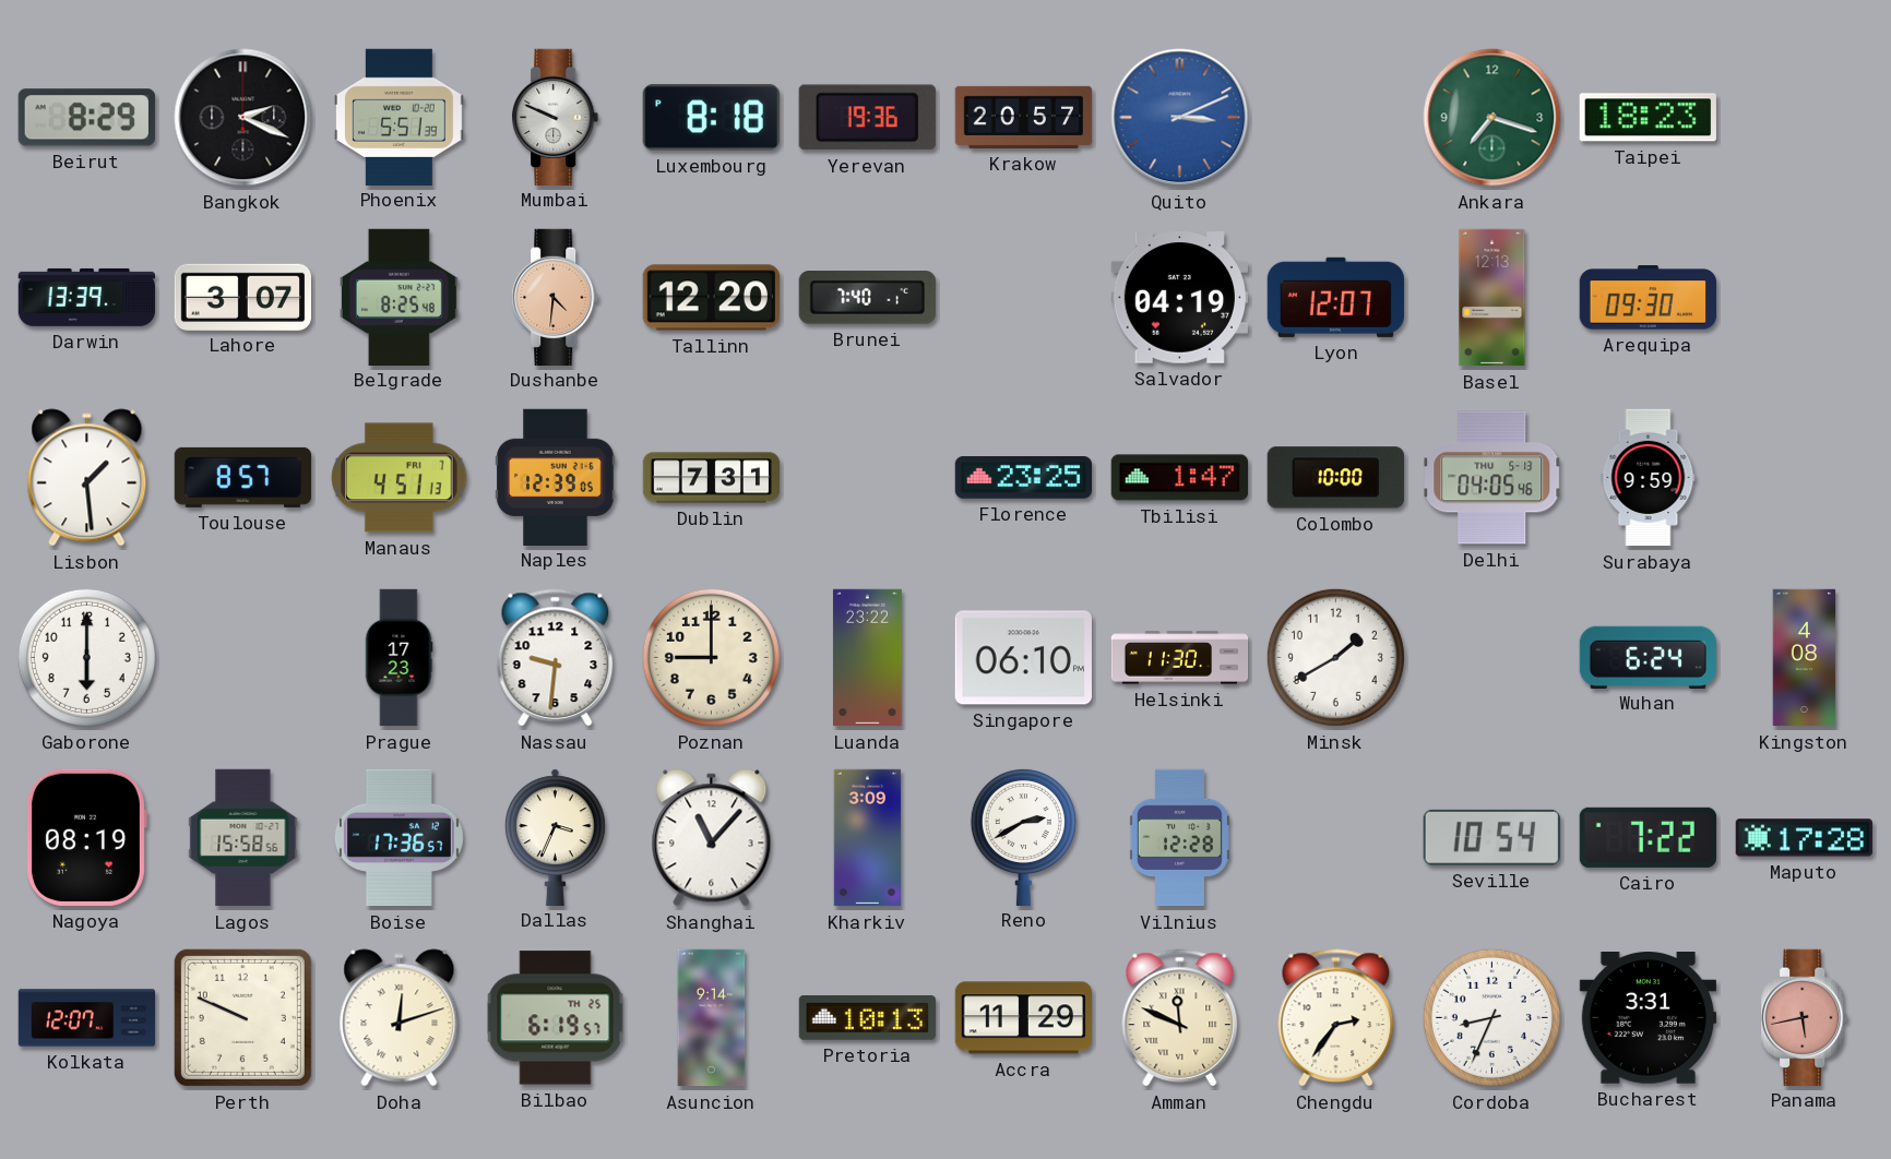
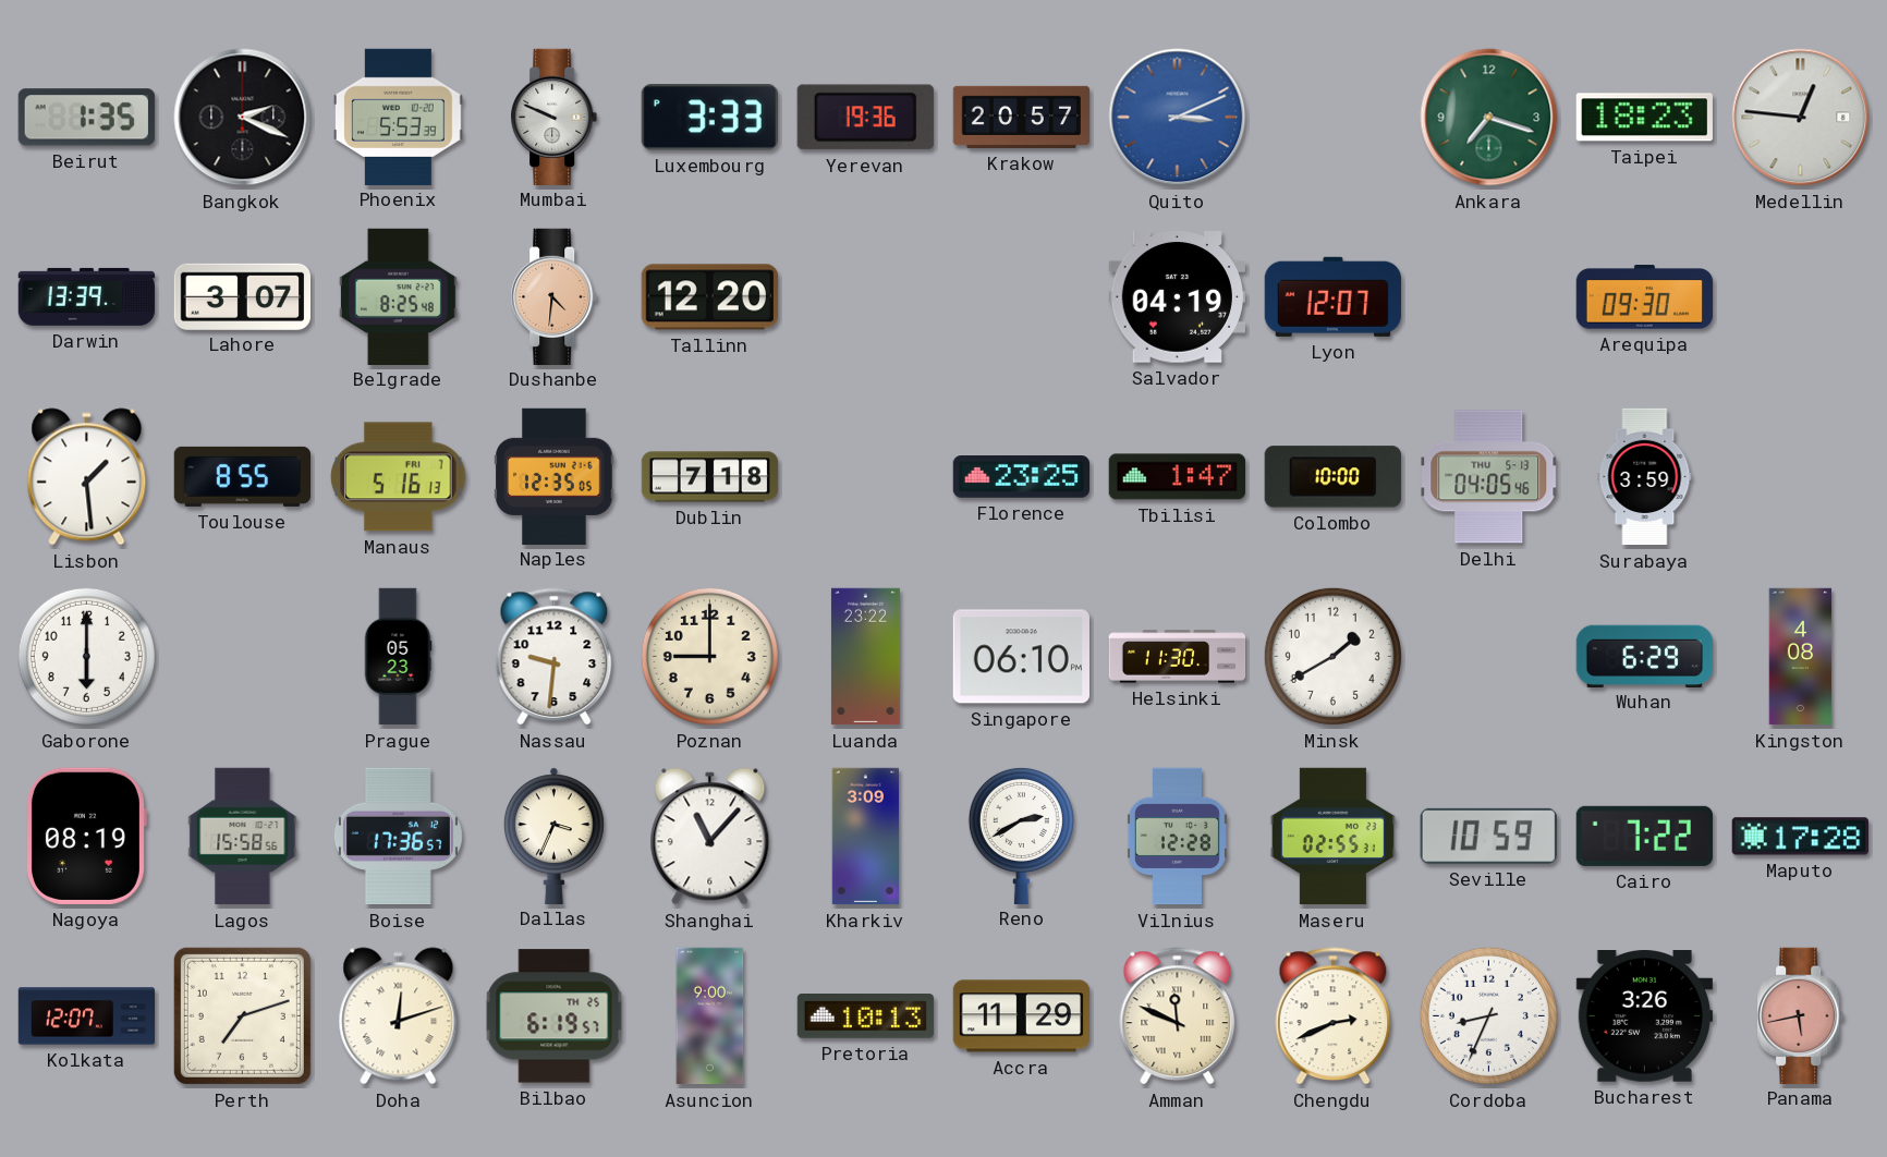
Beirut: 8:29 -> 1:35
Phoenix: 5:51 -> 5:53
Luxembourg: 8:18 -> 3:33
Medellin: none -> 12:46
Brunei: 7:40 -> none
Basel: 12:13 -> none
Toulouse: 8:57 -> 8:55
Manaus: 4:51 -> 5:16
Naples: 12:39 -> 12:35
Dublin: 7:31 -> 7:18
Surabaya: 9:59 -> 3:59
Prague: 17:23 -> 05:23
Wuhan: 6:24 -> 6:29
Maseru: none -> 02:55
Seville: 10:54 -> 10:59
Perth: 9:49 -> 7:12
Asuncion: 9:14 -> 9:00
Chengdu: 2:36 -> 2:41
Bucharest: 3:31 -> 3:26
